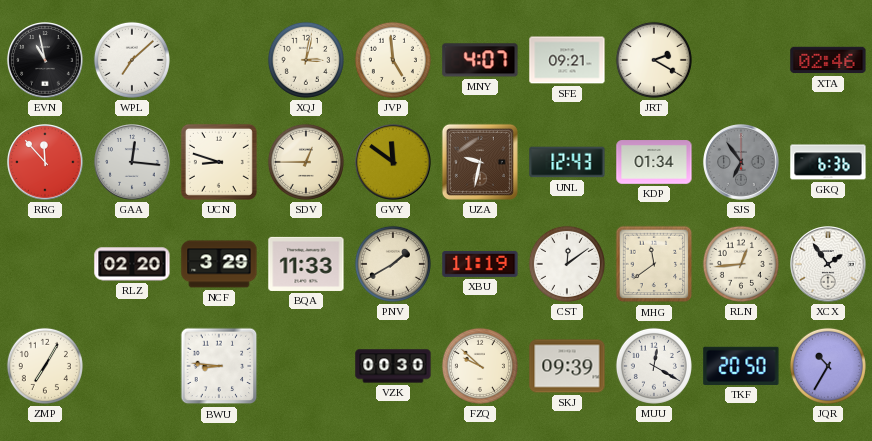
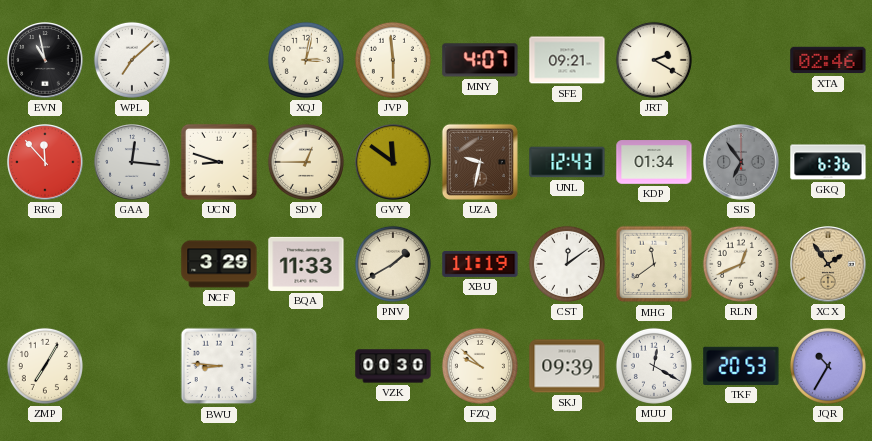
JVP: 4:59 -> 5:59
RLZ: 02:20 -> none
RLN: 12:44 -> 12:41
XCX dial: white -> champagne
TKF: 20:50 -> 20:53
